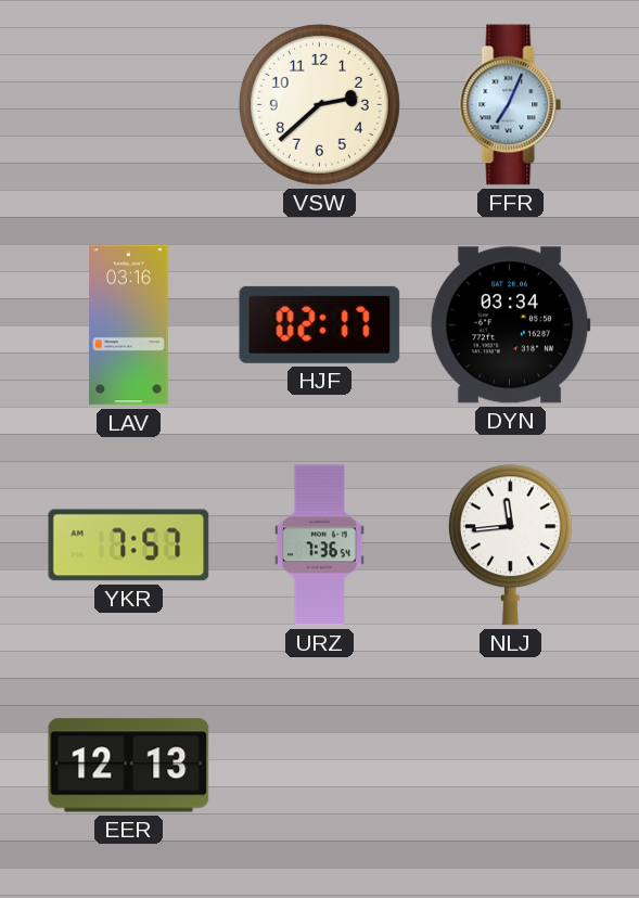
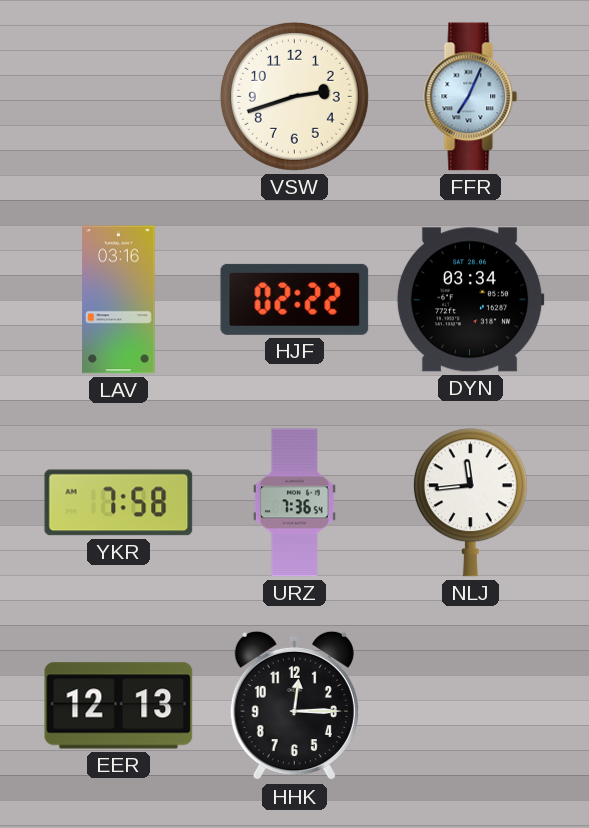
VSW: 2:38 -> 2:42
HJF: 02:17 -> 02:22
YKR: 7:57 -> 7:58
HHK: none -> 12:15
